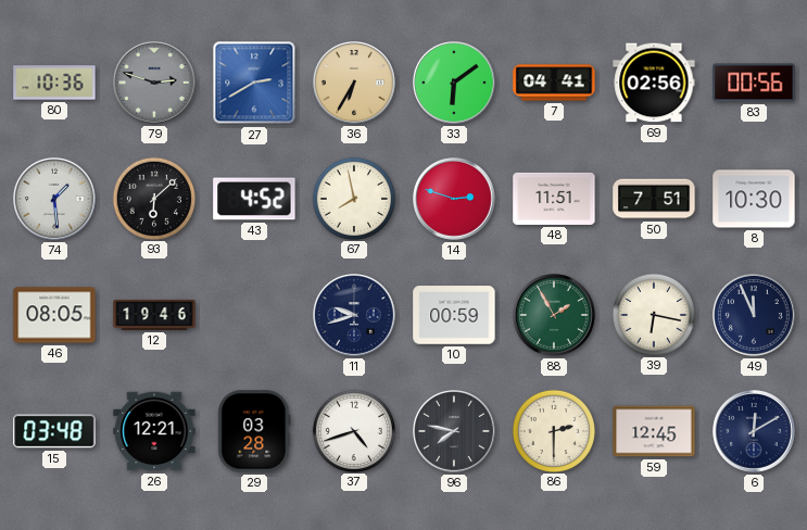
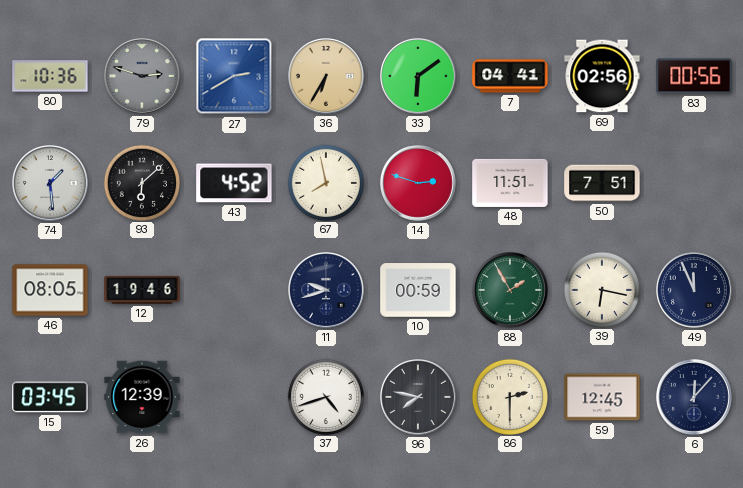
8: 10:30 -> none
15: 03:48 -> 03:45
26: 12:21 -> 12:39
29: 03:28 -> none
6: 12:10 -> 12:07
